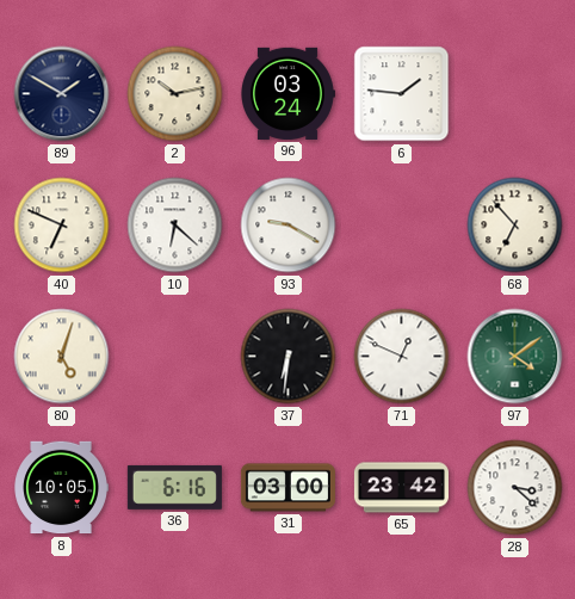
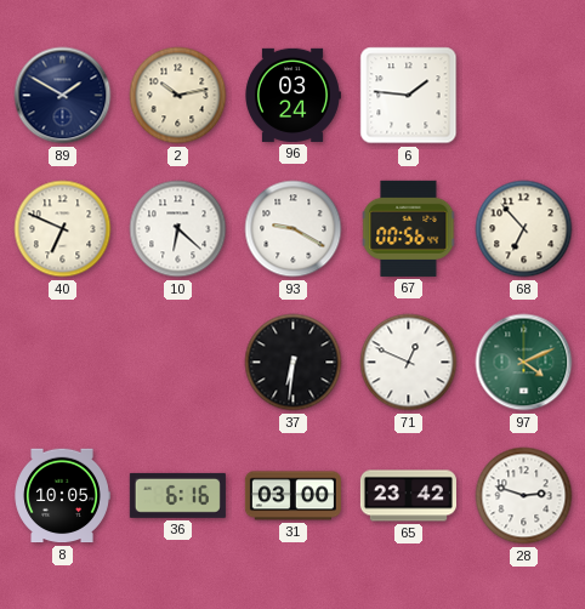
67: none -> 00:56
80: 5:03 -> none
97: 4:09 -> 4:11
28: 3:22 -> 2:48
